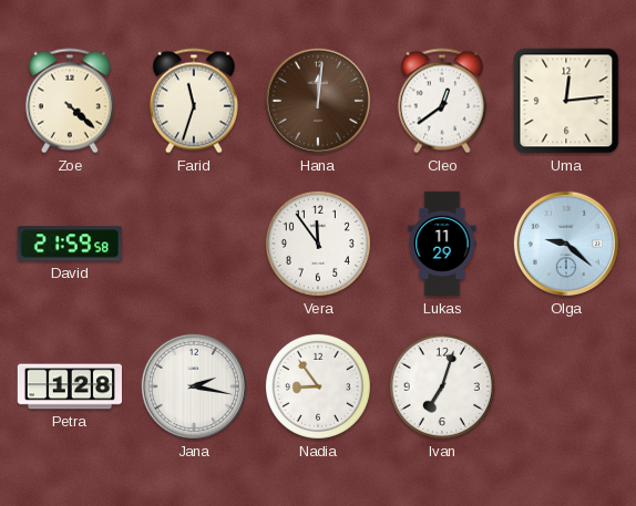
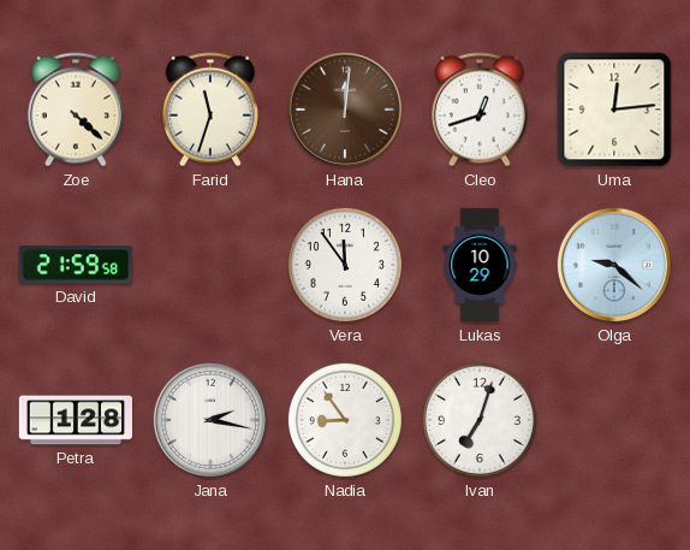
Cleo: 12:39 -> 12:42
Lukas: 11:29 -> 10:29
